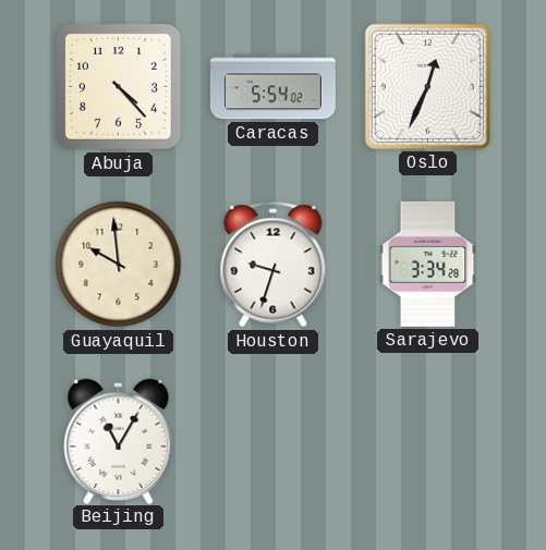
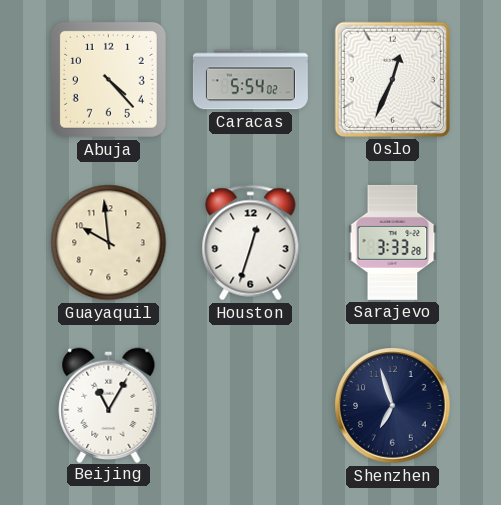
Houston: 9:33 -> 12:33
Sarajevo: 3:34 -> 3:33
Shenzhen: none -> 6:57
